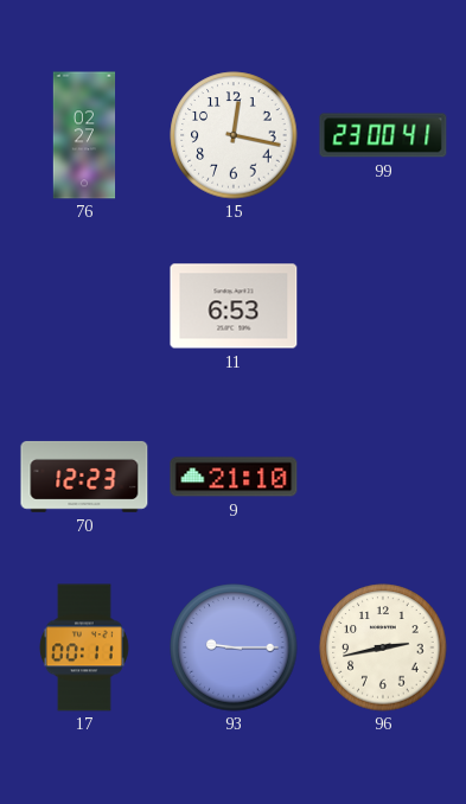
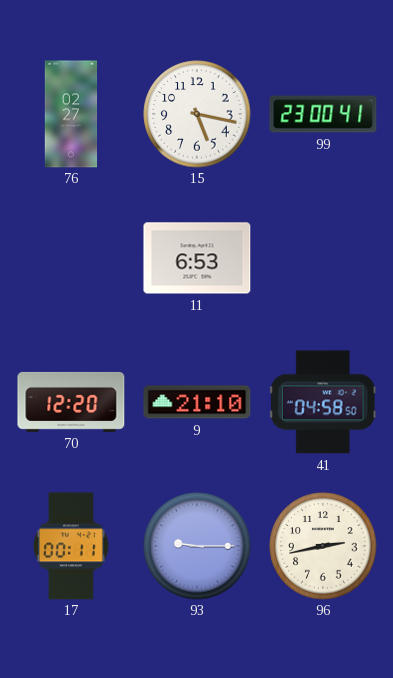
15: 12:17 -> 5:17
70: 12:23 -> 12:20
41: none -> 04:58
